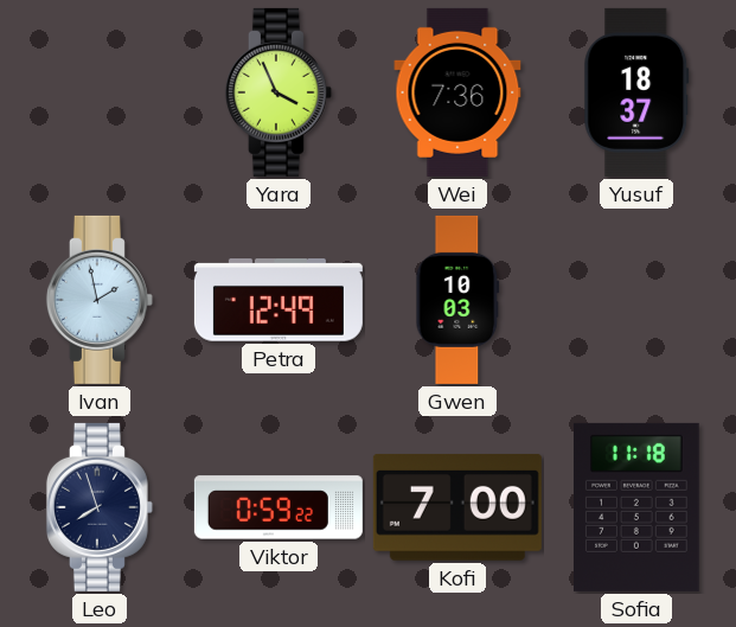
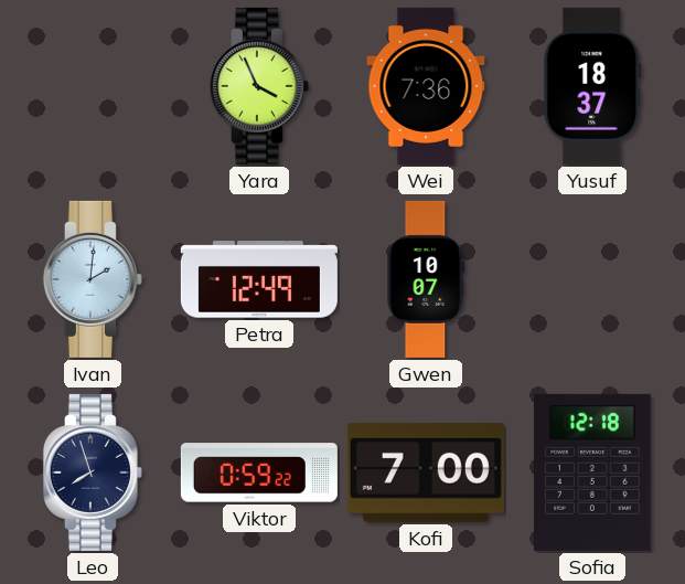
Ivan: 1:58 -> 2:01
Gwen: 10:03 -> 10:07
Sofia: 11:18 -> 12:18
